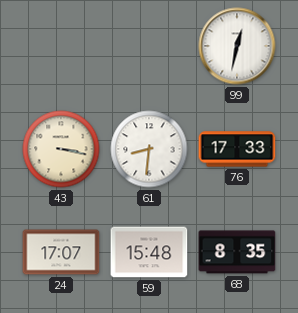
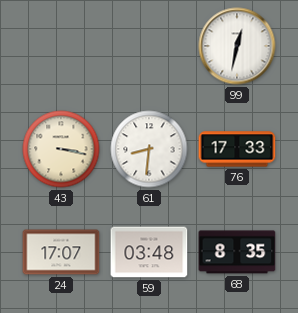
59: 15:48 -> 03:48
